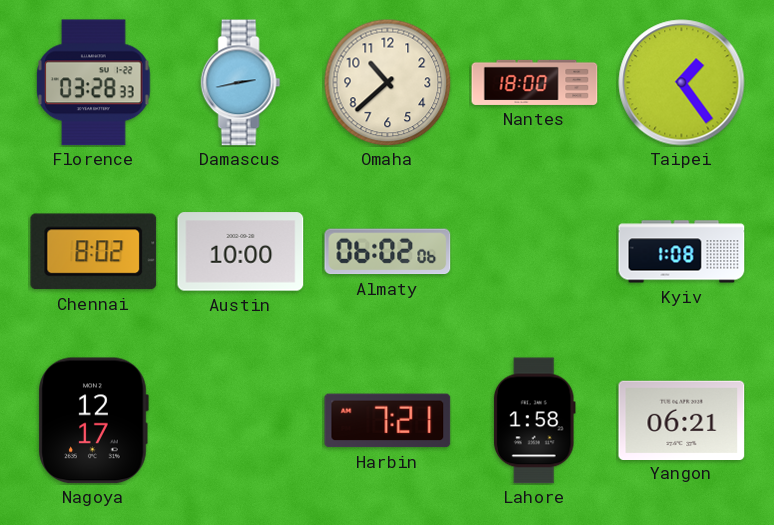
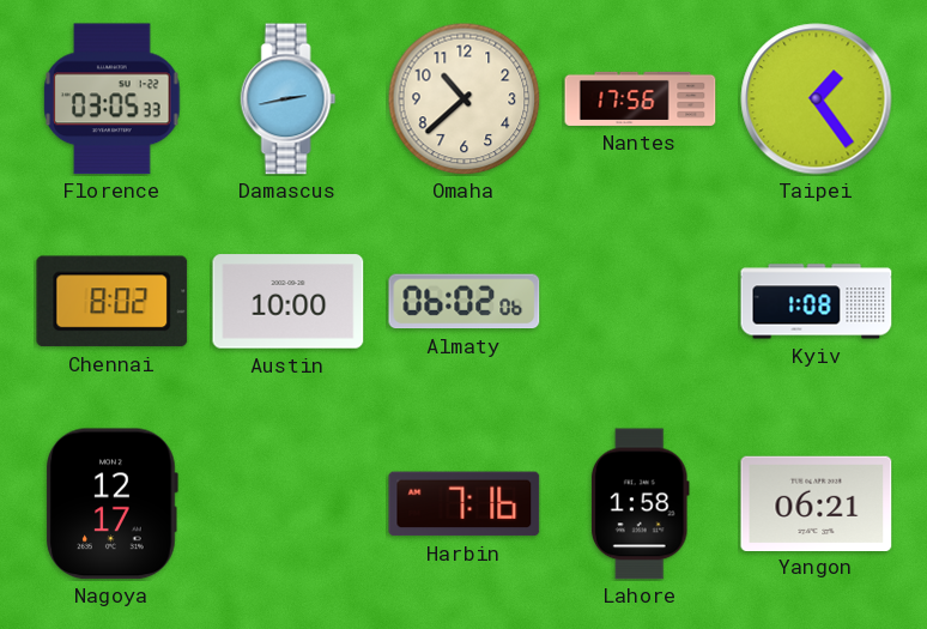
Florence: 03:28 -> 03:05
Nantes: 18:00 -> 17:56
Harbin: 7:21 -> 7:16
